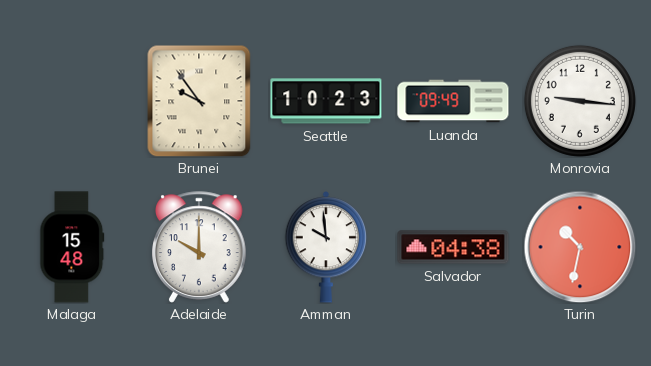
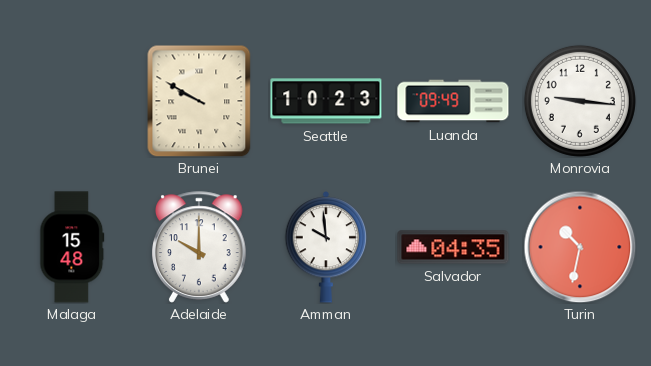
Brunei: 9:54 -> 9:50
Salvador: 04:38 -> 04:35
